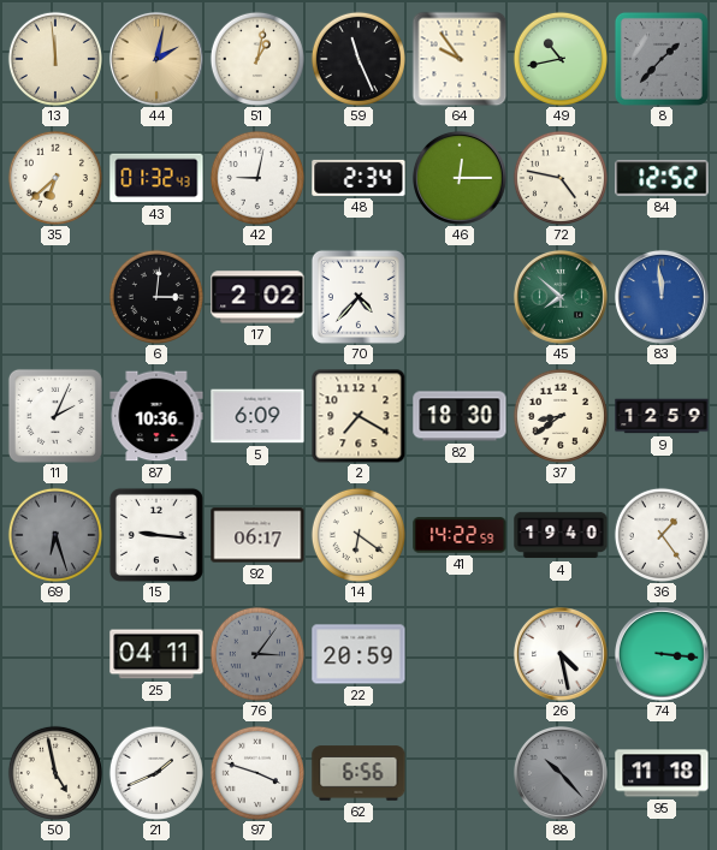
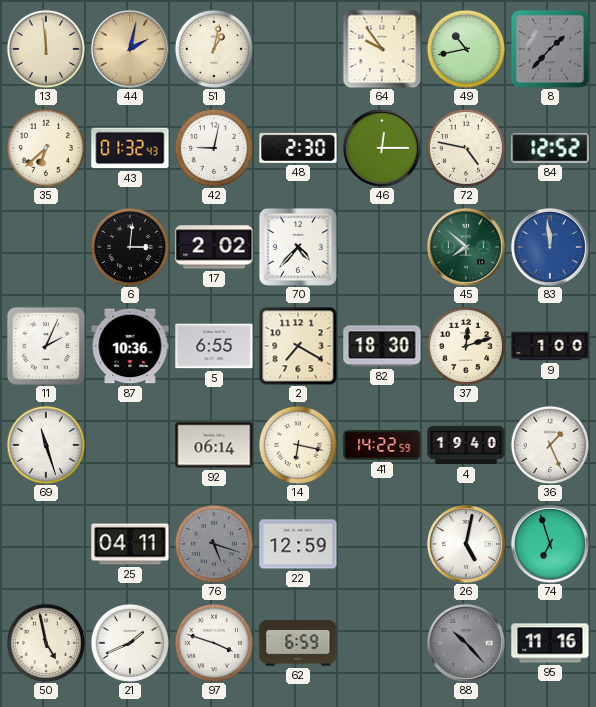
59: 11:26 -> none
48: 2:34 -> 2:30
5: 6:09 -> 6:55
37: 8:39 -> 12:12
9: 12:59 -> 1:00
69: 6:27 -> 11:27
69 dial: grey -> white
15: 9:16 -> none
92: 06:17 -> 06:14
14: 6:21 -> 6:17
36: 1:24 -> 1:26
76: 3:06 -> 5:18
22: 20:59 -> 12:59
26: 4:28 -> 5:02
74: 3:16 -> 6:57
62: 6:56 -> 6:59
95: 11:18 -> 11:16
